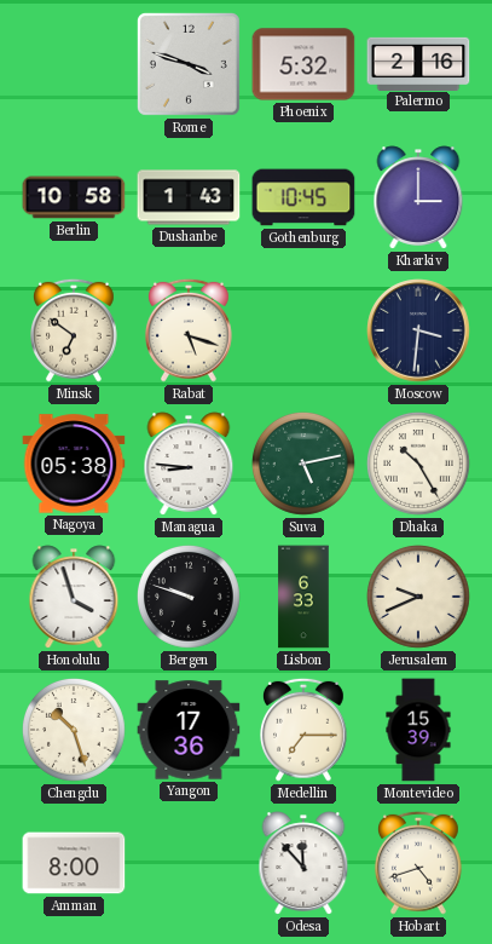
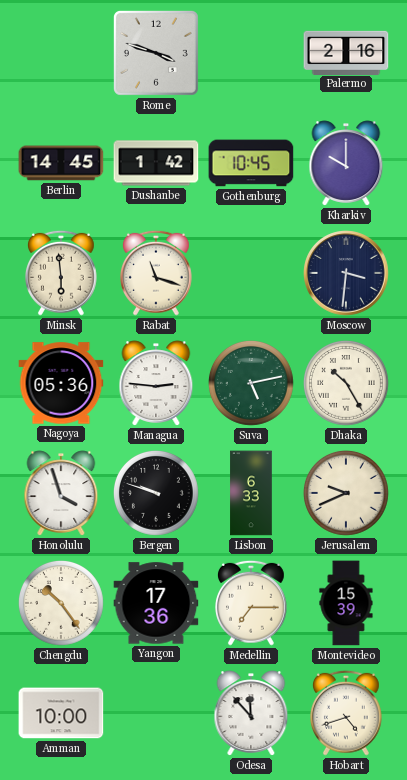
Phoenix: 5:32 -> none
Berlin: 10:58 -> 14:45
Dushanbe: 1:43 -> 1:42
Kharkiv: 3:00 -> 10:00
Minsk: 6:51 -> 5:59
Rabat: 5:18 -> 11:18
Nagoya: 05:38 -> 05:36
Managua: 8:46 -> 2:46
Chengdu: 10:27 -> 10:24
Amman: 8:00 -> 10:00
